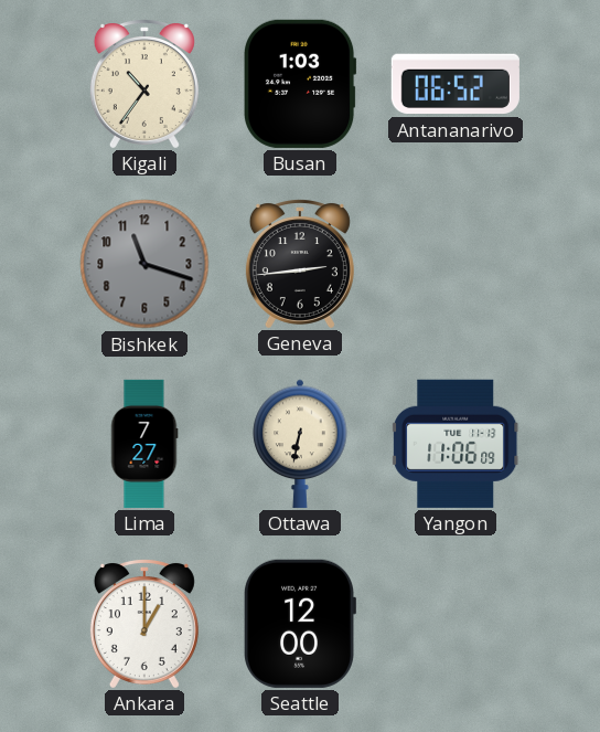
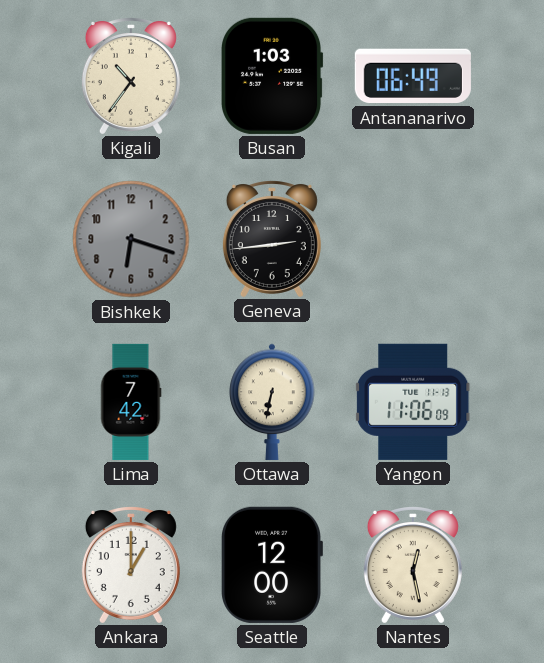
Antananarivo: 06:52 -> 06:49
Bishkek: 11:18 -> 6:18
Lima: 7:27 -> 7:42
Nantes: none -> 12:28
